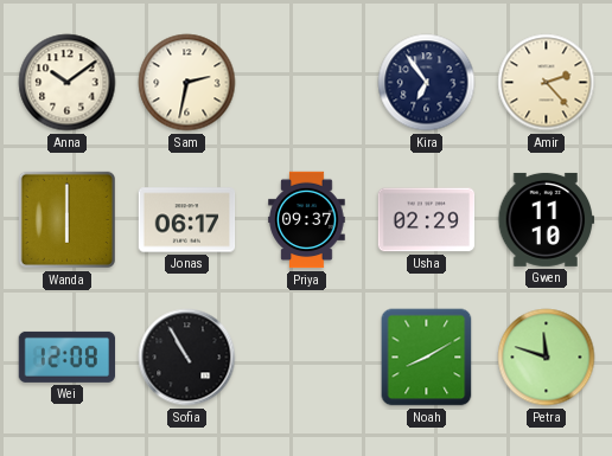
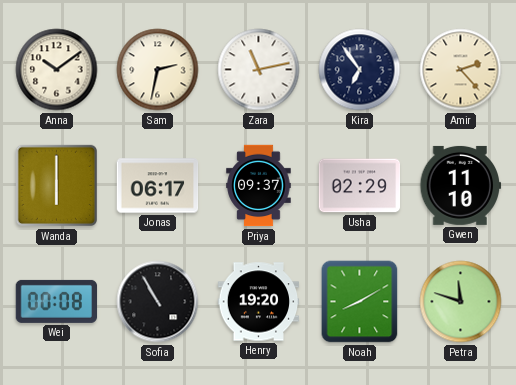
Zara: none -> 11:13
Wei: 12:08 -> 00:08
Henry: none -> 19:20
